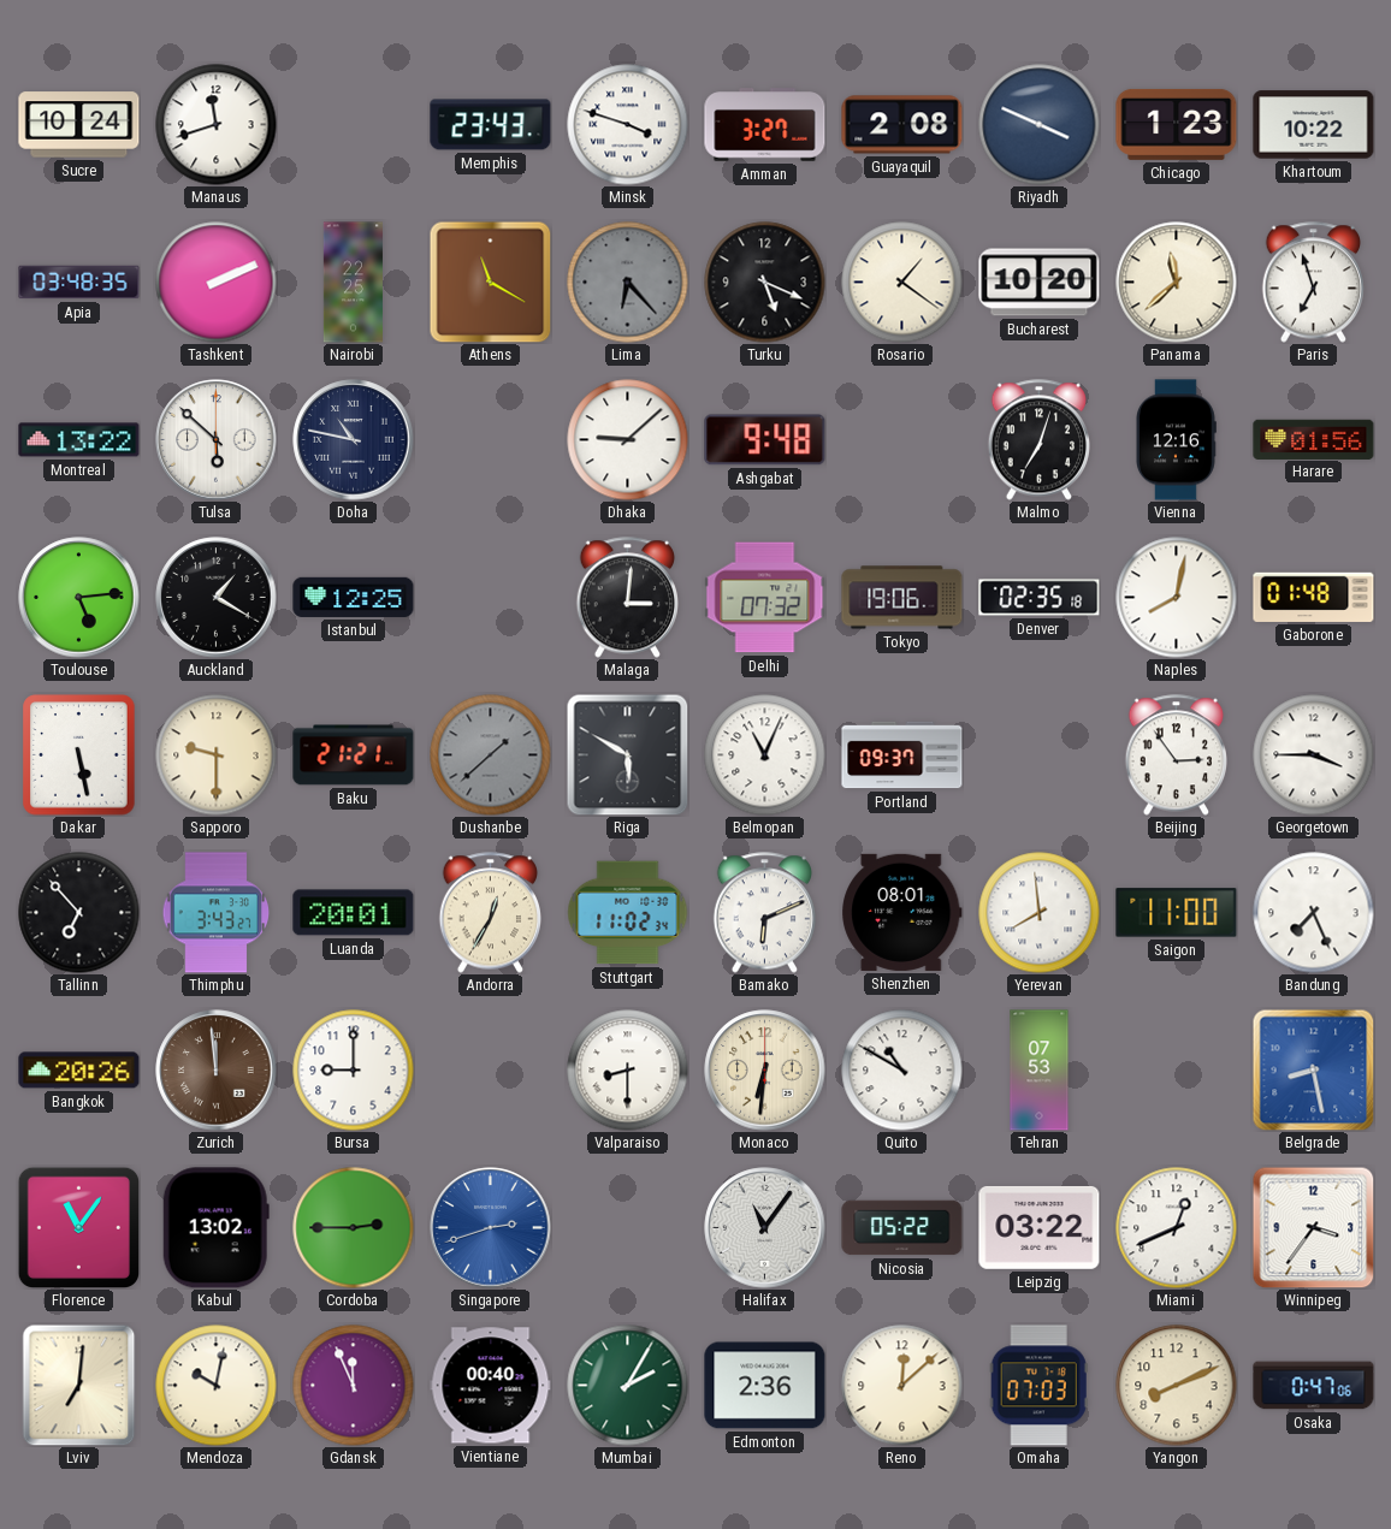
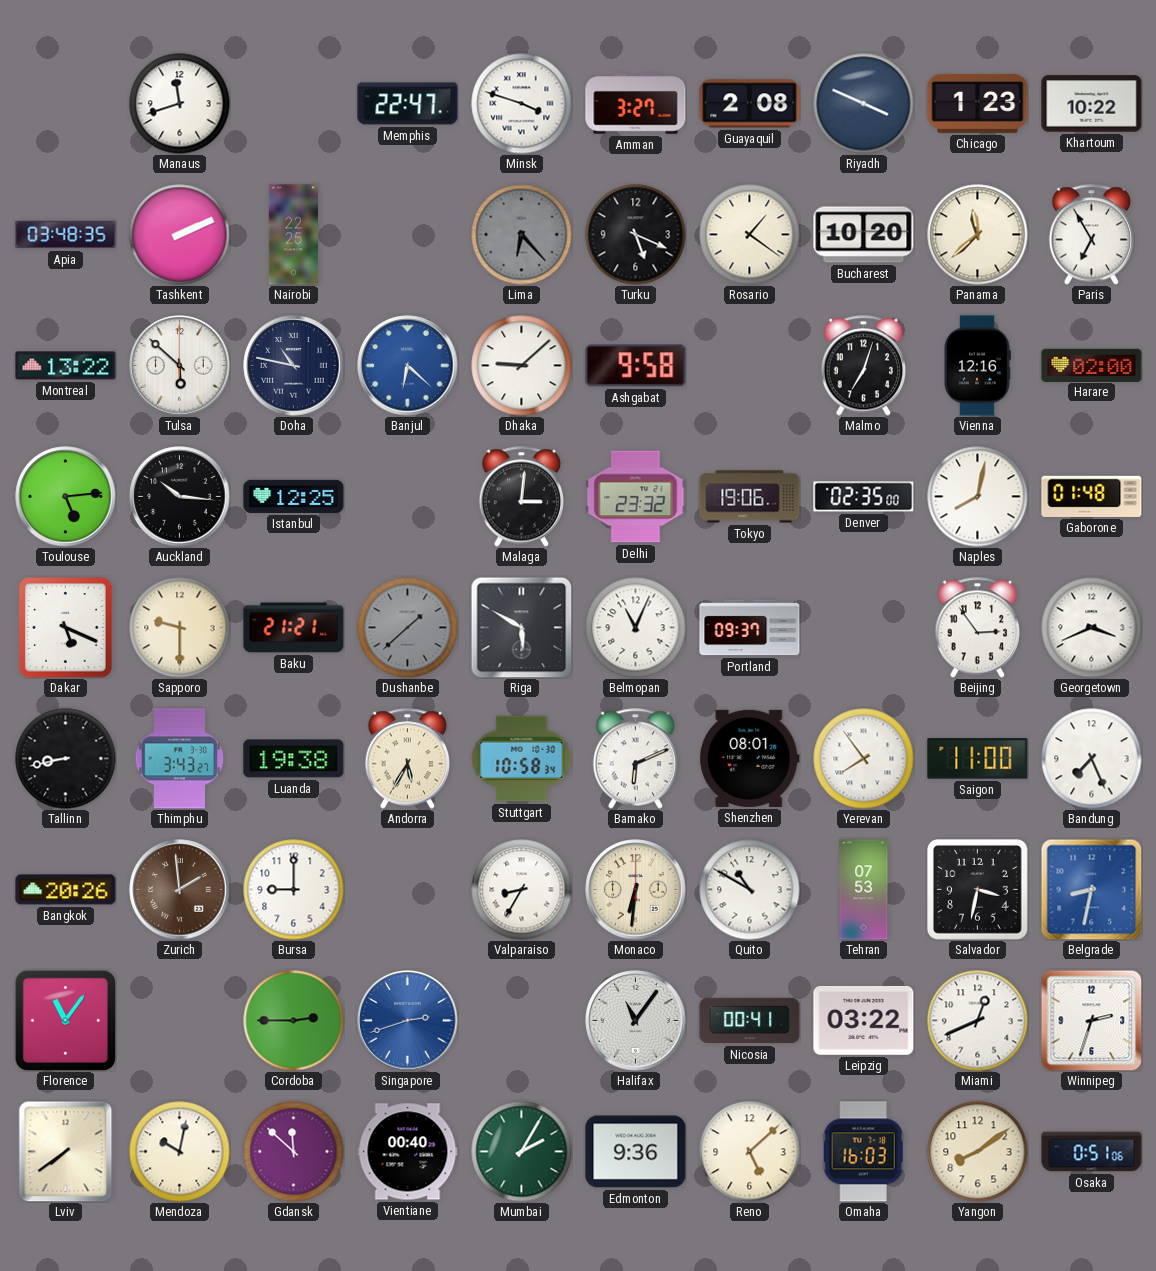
Sucre: 10:24 -> none
Memphis: 23:43 -> 22:47
Athens: 11:20 -> none
Paris: 6:57 -> 6:55
Banjul: none -> 6:22
Ashgabat: 9:48 -> 9:58
Harare: 01:56 -> 02:00
Auckland: 1:20 -> 10:16
Delhi: 07:32 -> 23:32
Denver: 02:35:18 -> 02:35:00
Dakar: 5:28 -> 5:19
Georgetown: 3:45 -> 3:41
Tallinn: 6:53 -> 8:43
Luanda: 20:01 -> 19:38
Andorra: 12:35 -> 5:35
Stuttgart: 11:02 -> 10:58
Yerevan: 7:59 -> 7:54
Zurich: 11:59 -> 1:59
Valparaiso: 8:30 -> 8:35
Salvador: none -> 3:32
Belgrade: 8:28 -> 8:32
Kabul: 13:02 -> none
Nicosia: 05:22 -> 00:41
Winnipeg: 3:36 -> 2:33
Lviv: 7:01 -> 7:39
Gdansk: 11:56 -> 11:52
Edmonton: 2:36 -> 9:36
Reno: 12:08 -> 5:08
Omaha: 07:03 -> 16:03
Yangon: 8:11 -> 8:09
Osaka: 0:47 -> 0:51
